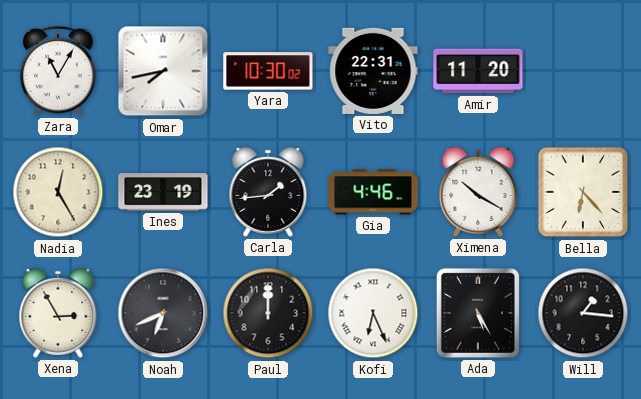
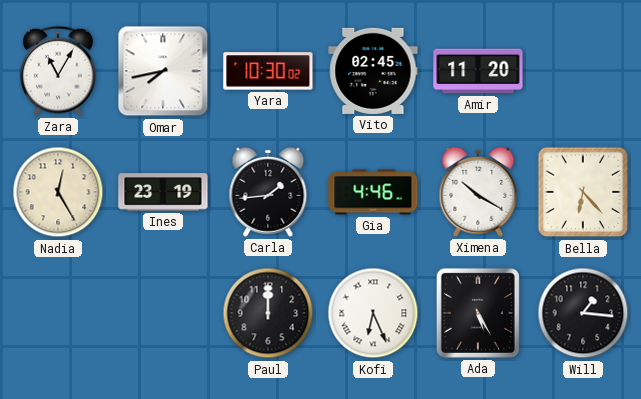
Vito: 22:31 -> 02:45
Xena: 2:55 -> none
Noah: 6:41 -> none
